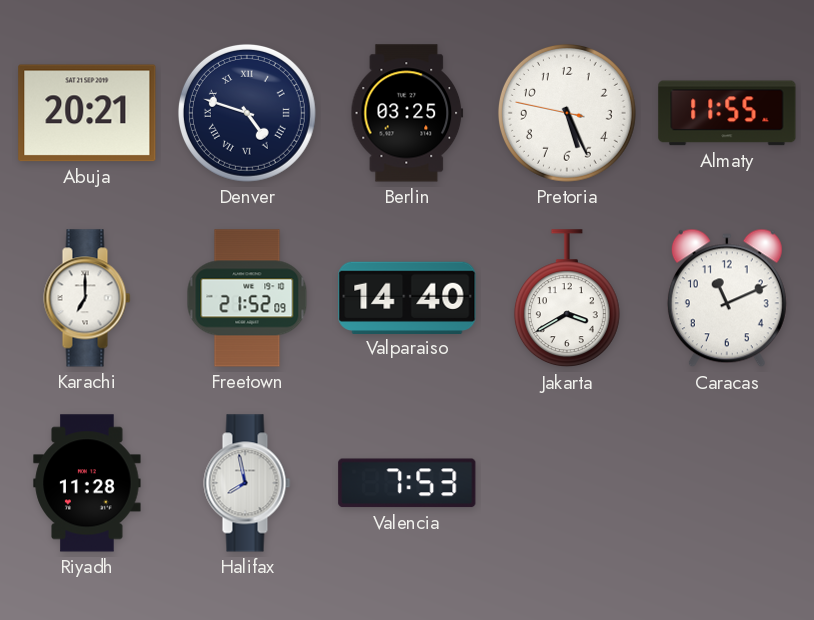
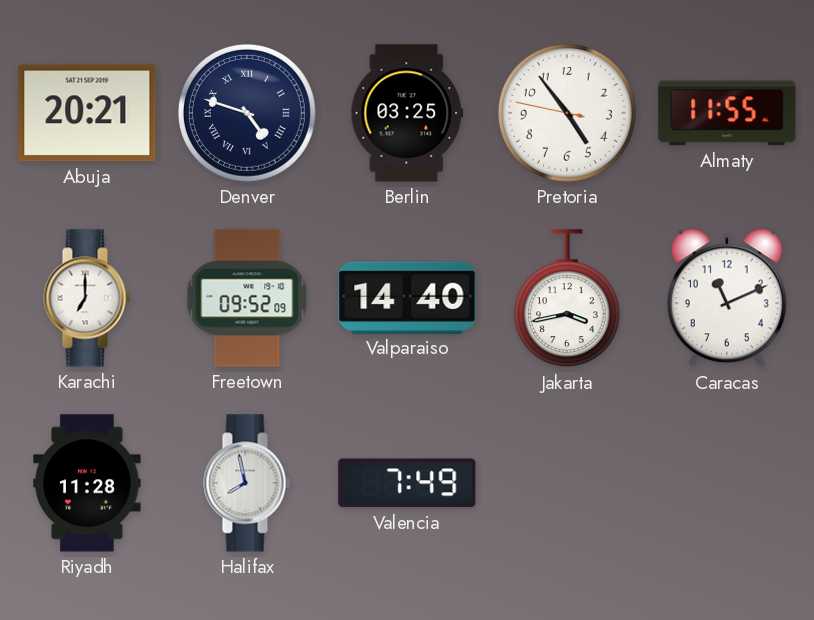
Pretoria: 5:25 -> 4:53
Freetown: 21:52 -> 09:52
Jakarta: 3:40 -> 3:43
Valencia: 7:53 -> 7:49
